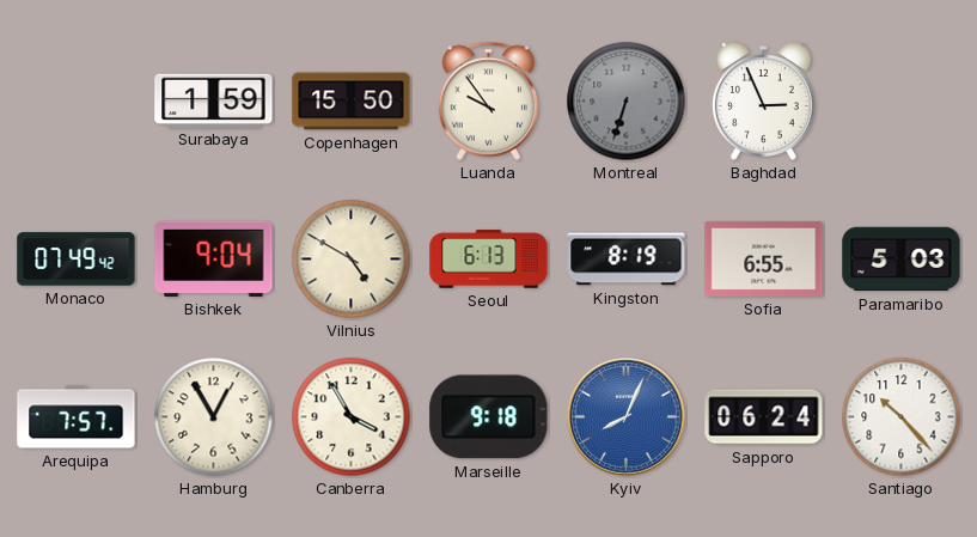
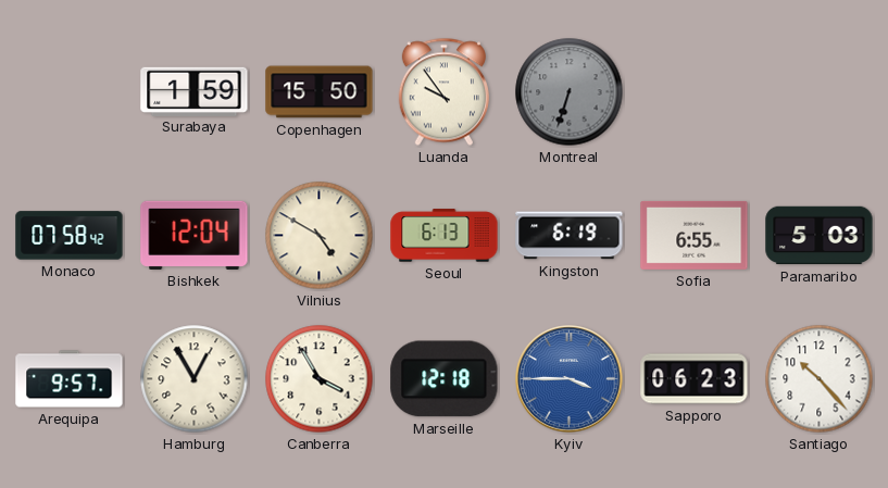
Baghdad: 2:56 -> none
Monaco: 07:49 -> 07:58
Bishkek: 9:04 -> 12:04
Kingston: 8:19 -> 6:19
Arequipa: 7:57 -> 9:57
Marseille: 9:18 -> 12:18
Kyiv: 8:04 -> 3:45
Sapporo: 06:24 -> 06:23
